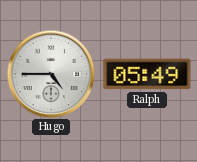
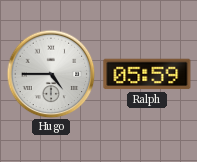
Ralph: 05:49 -> 05:59
